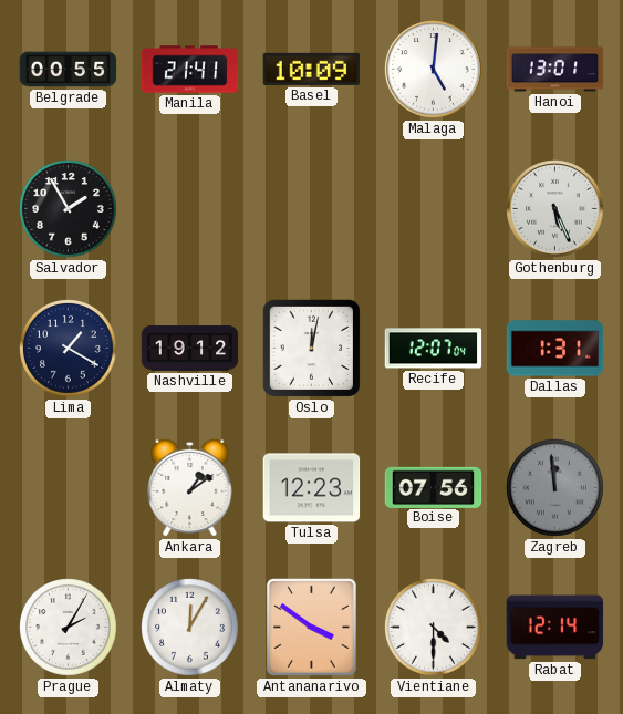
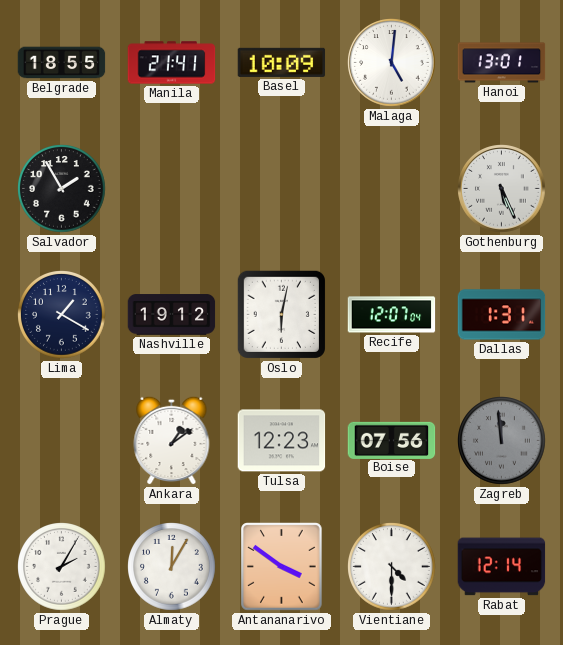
Belgrade: 00:55 -> 18:55
Oslo: 12:02 -> 6:02
